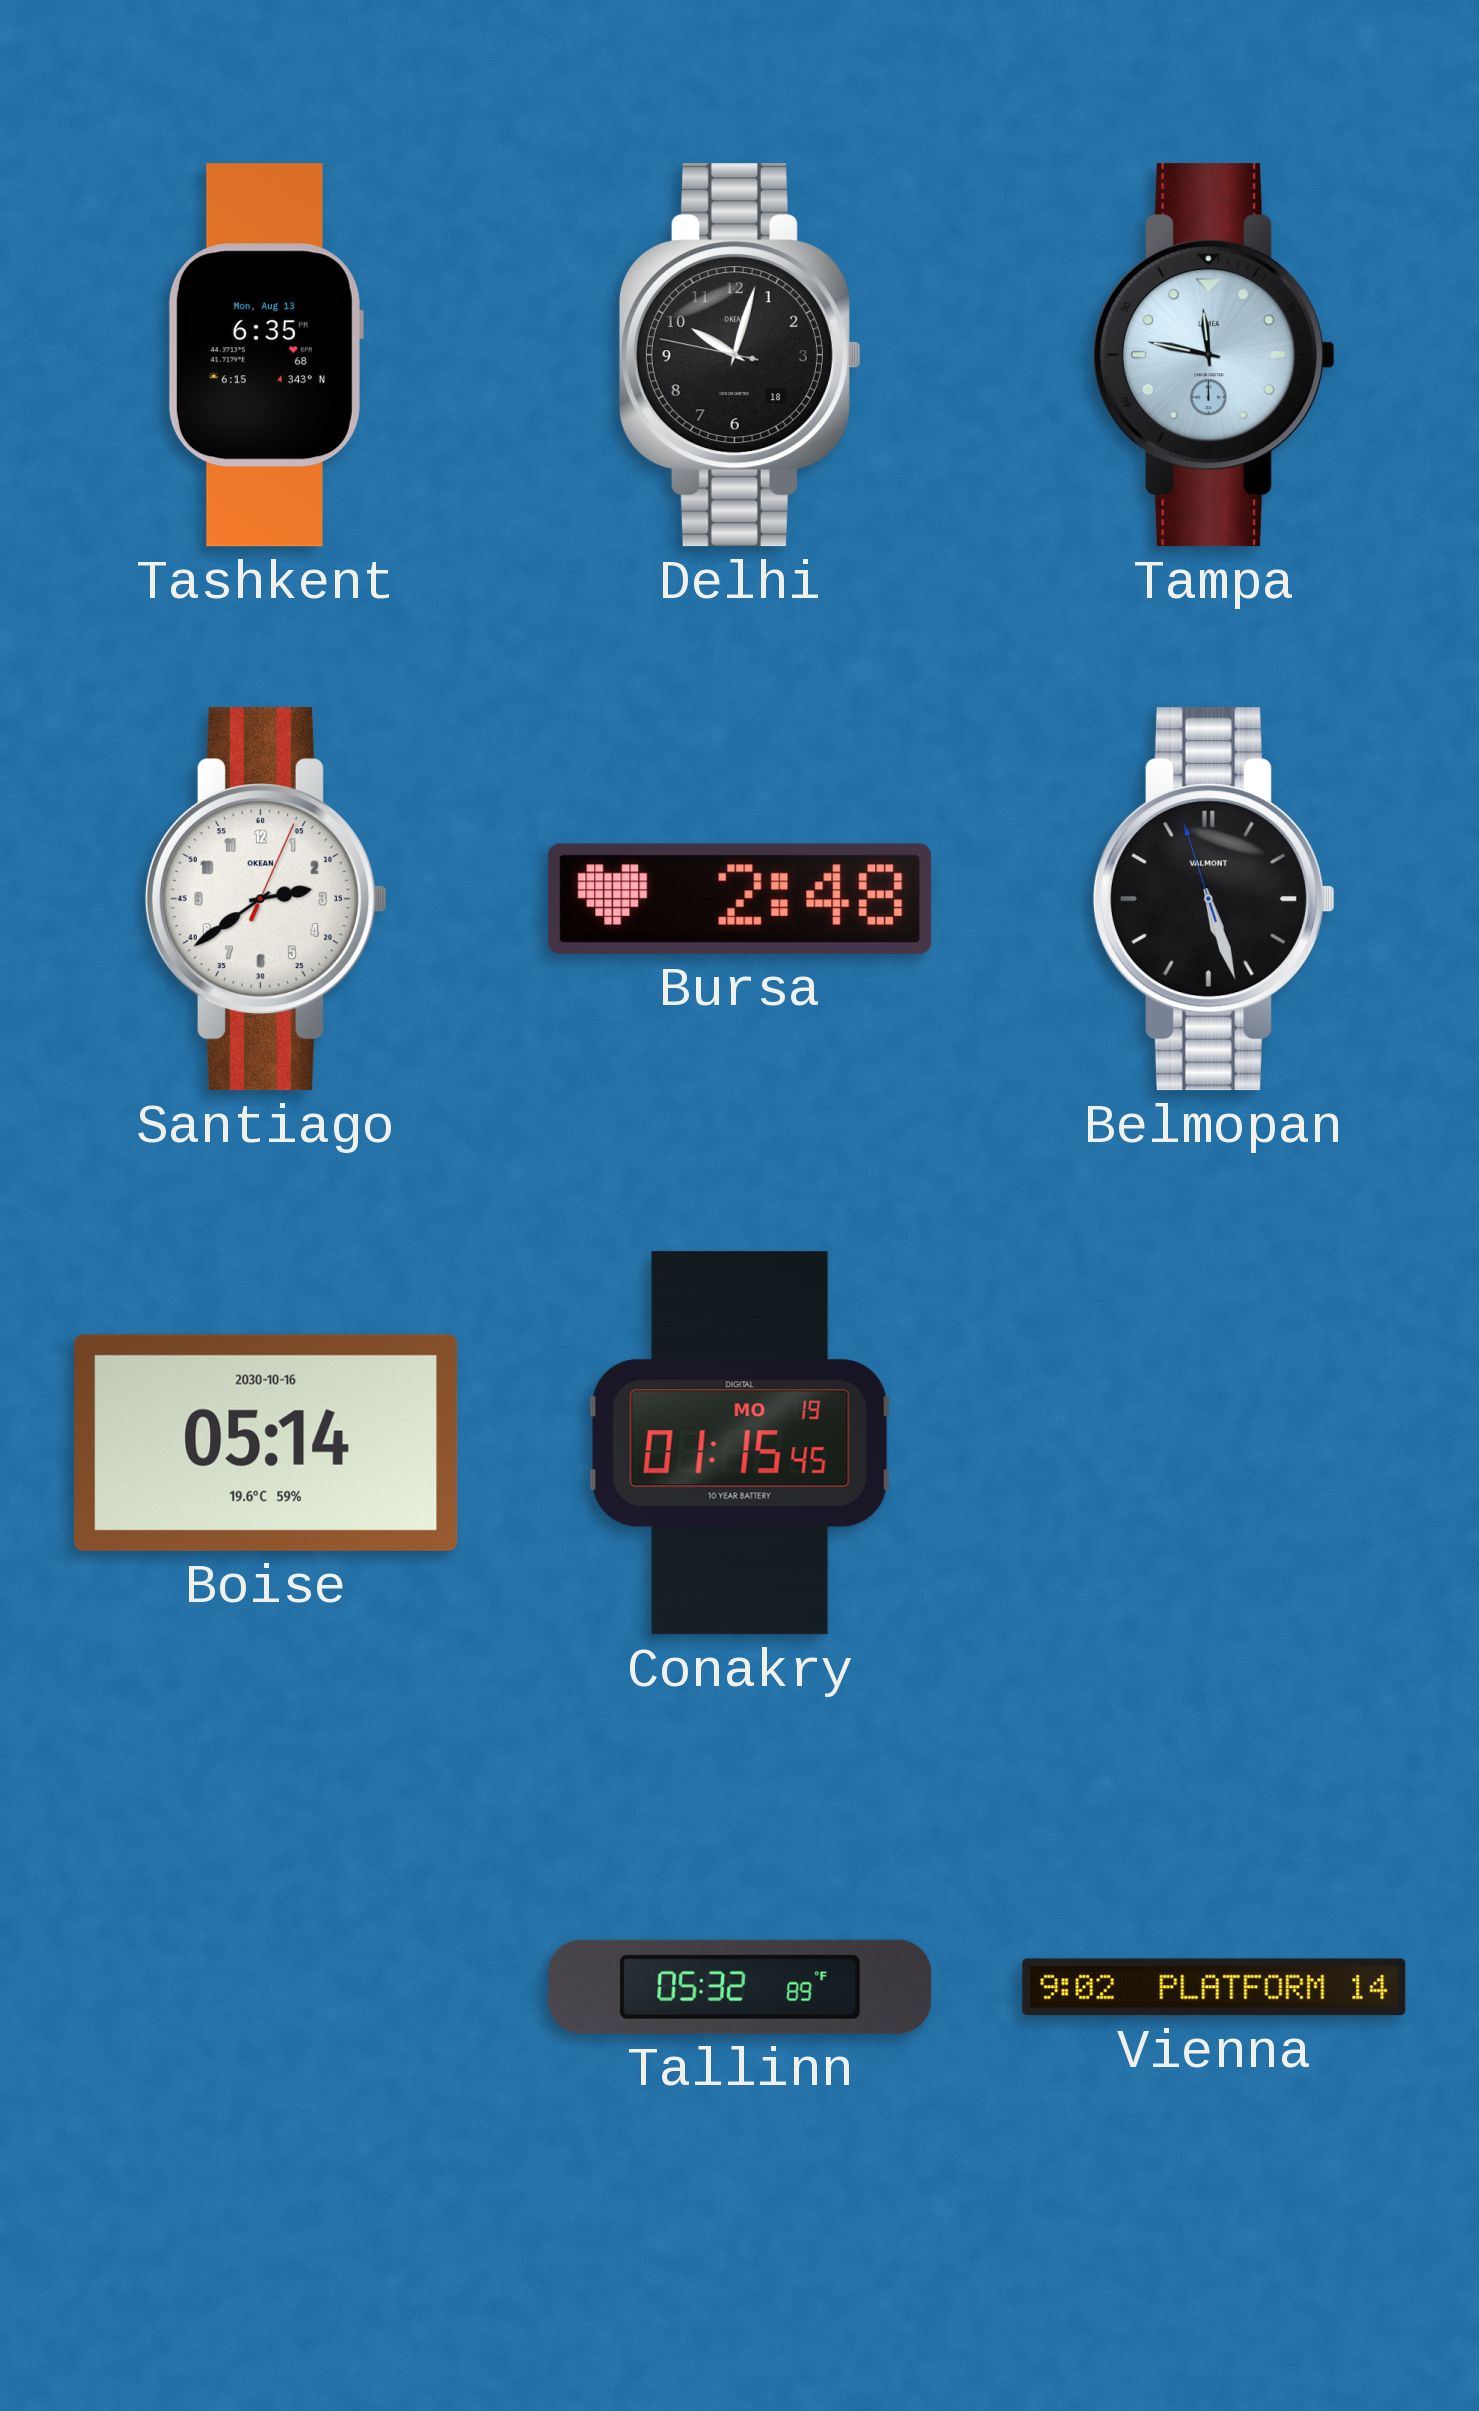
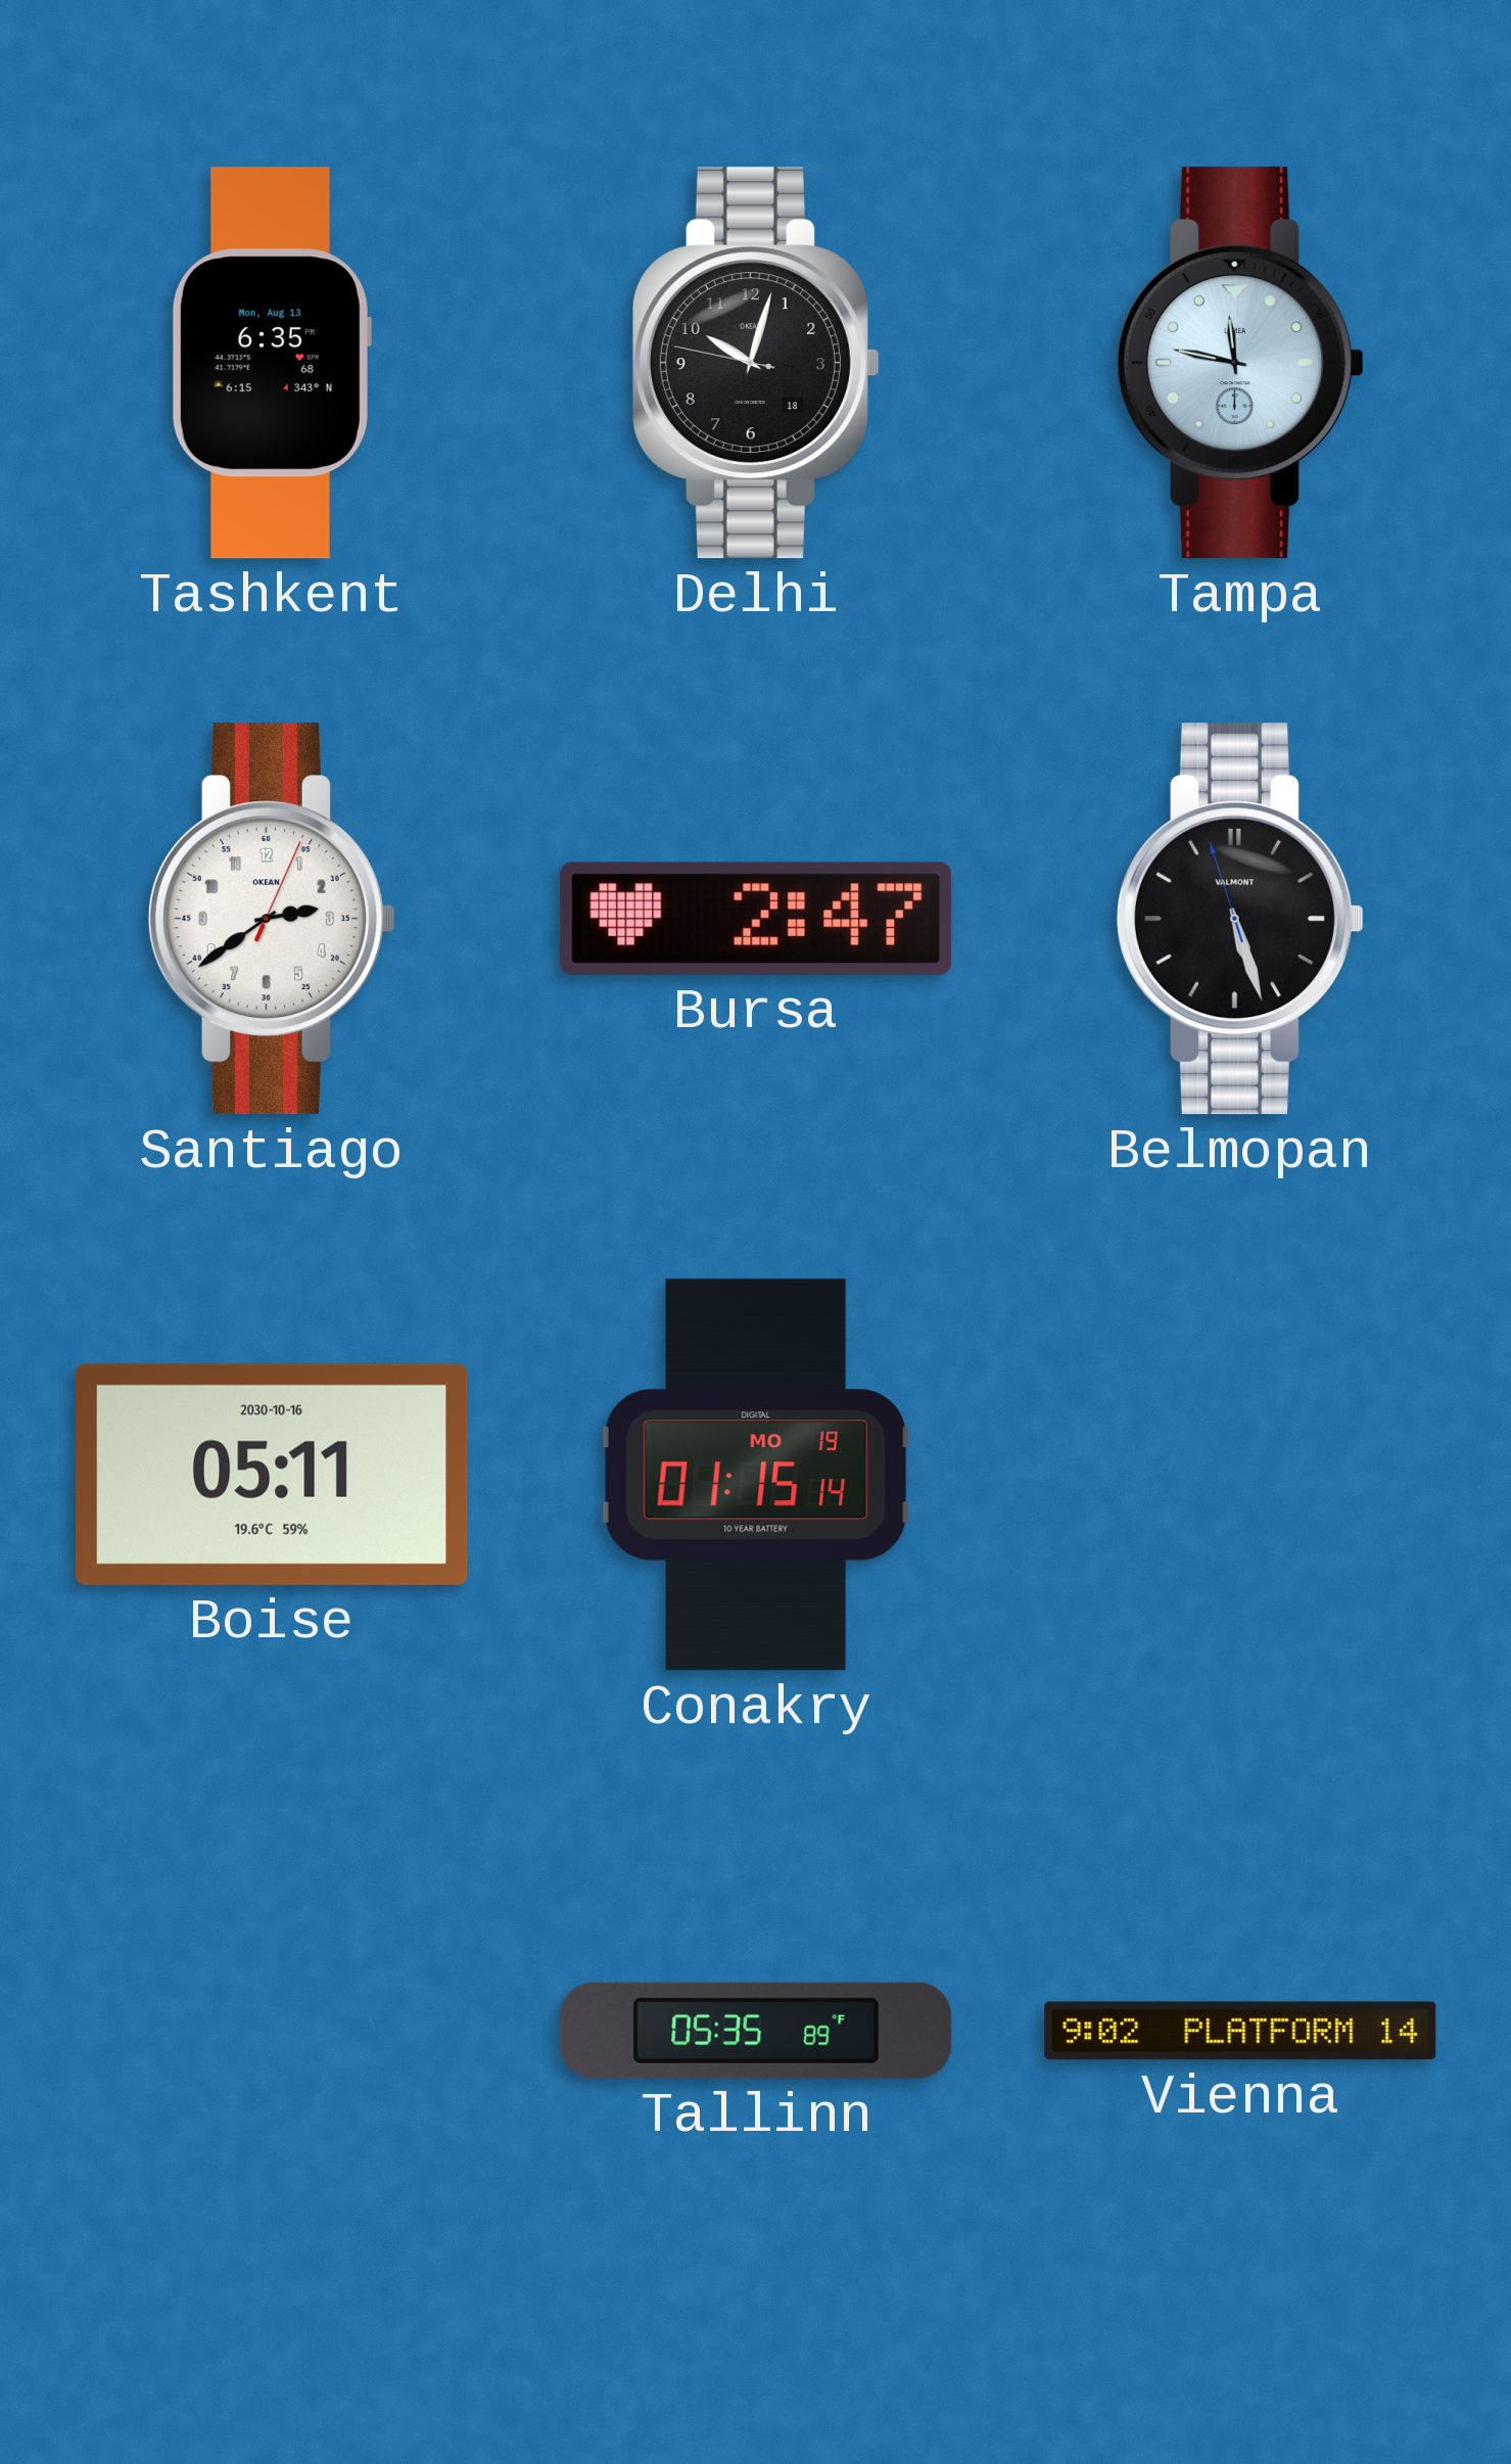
Bursa: 2:48 -> 2:47
Boise: 05:14 -> 05:11
Conakry: 01:15:45 -> 01:15:14
Tallinn: 05:32 -> 05:35
